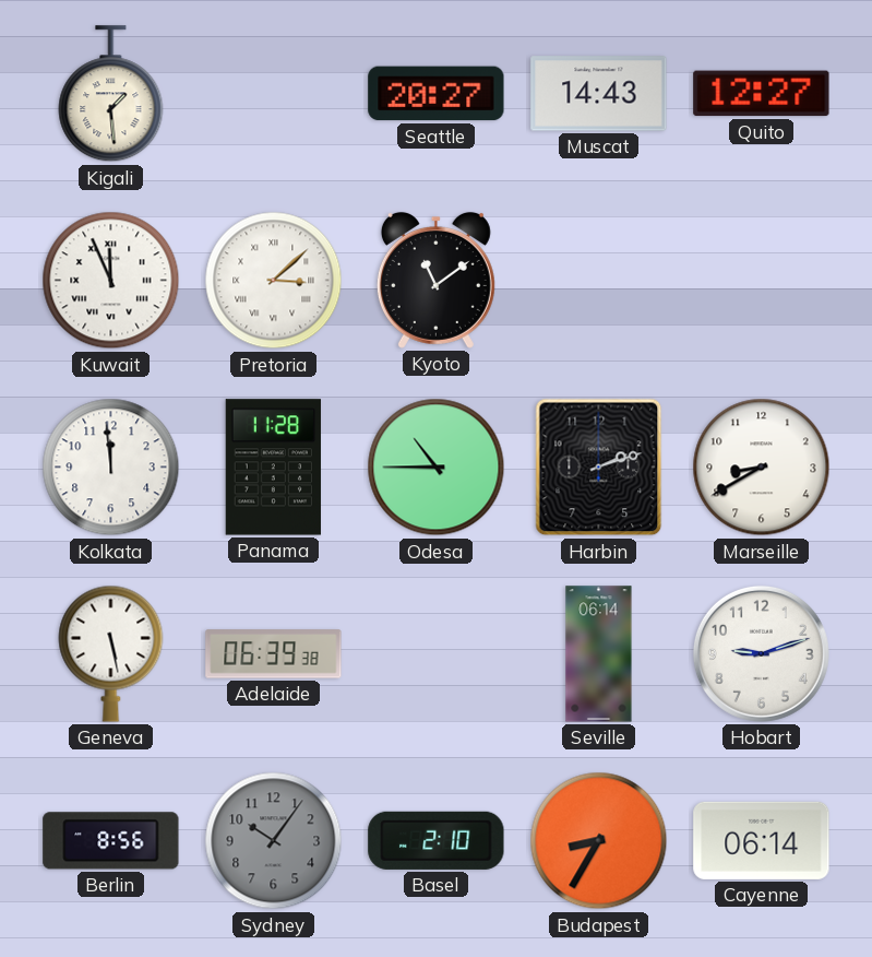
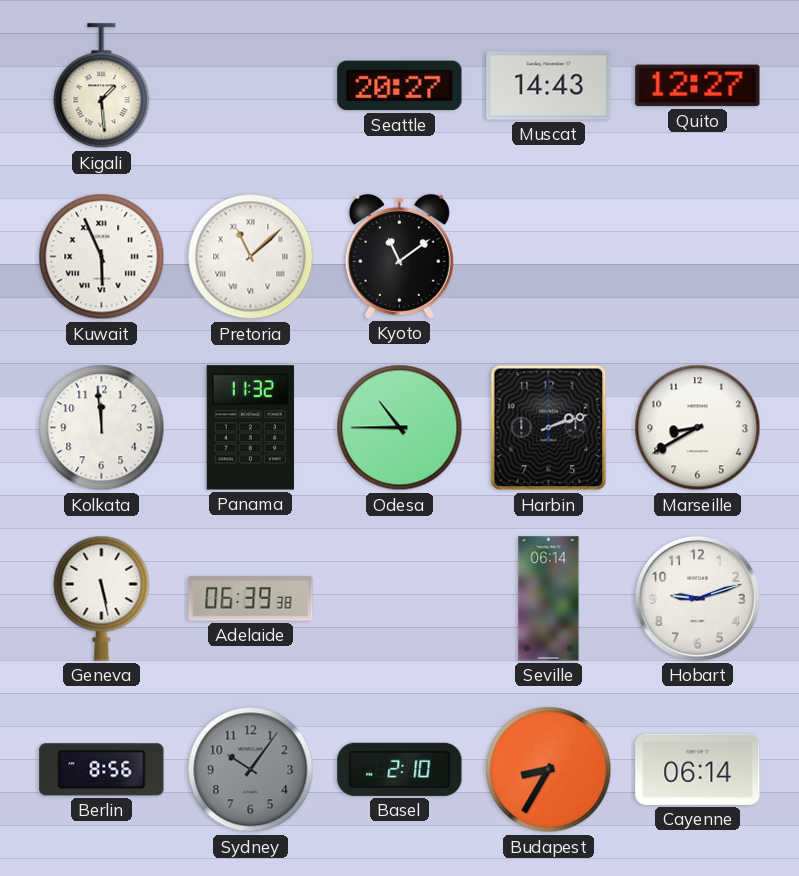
Kuwait: 11:56 -> 5:56
Pretoria: 3:08 -> 11:08
Panama: 11:28 -> 11:32
